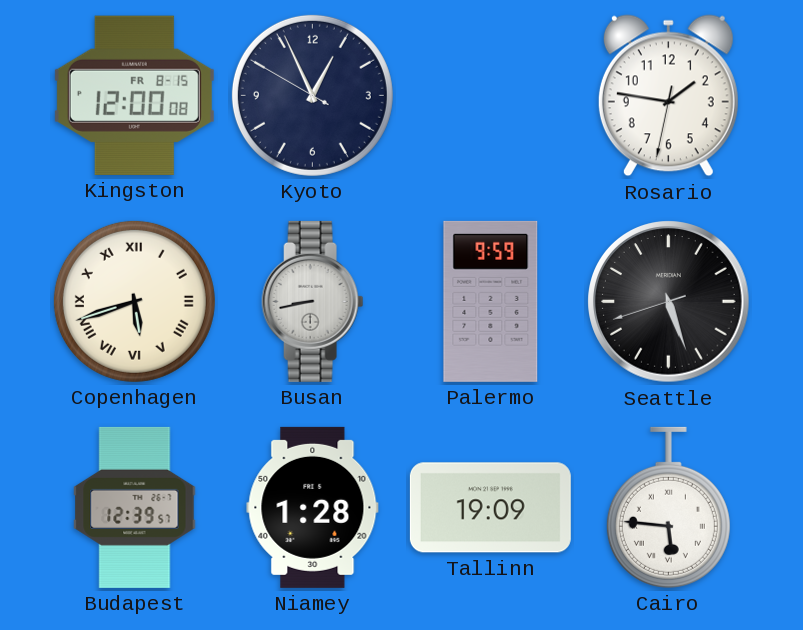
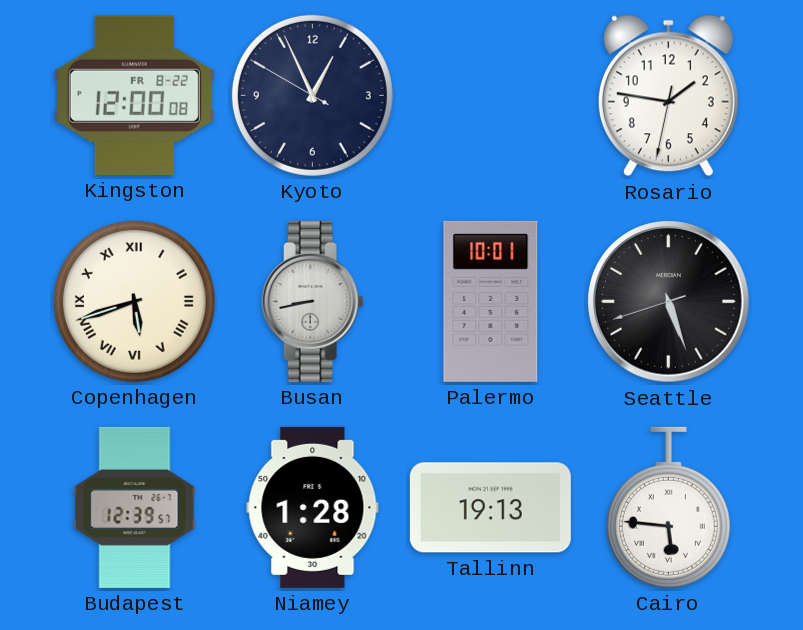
Kingston date: FR 8-15 -> FR 8-22
Palermo: 9:59 -> 10:01
Tallinn: 19:09 -> 19:13
